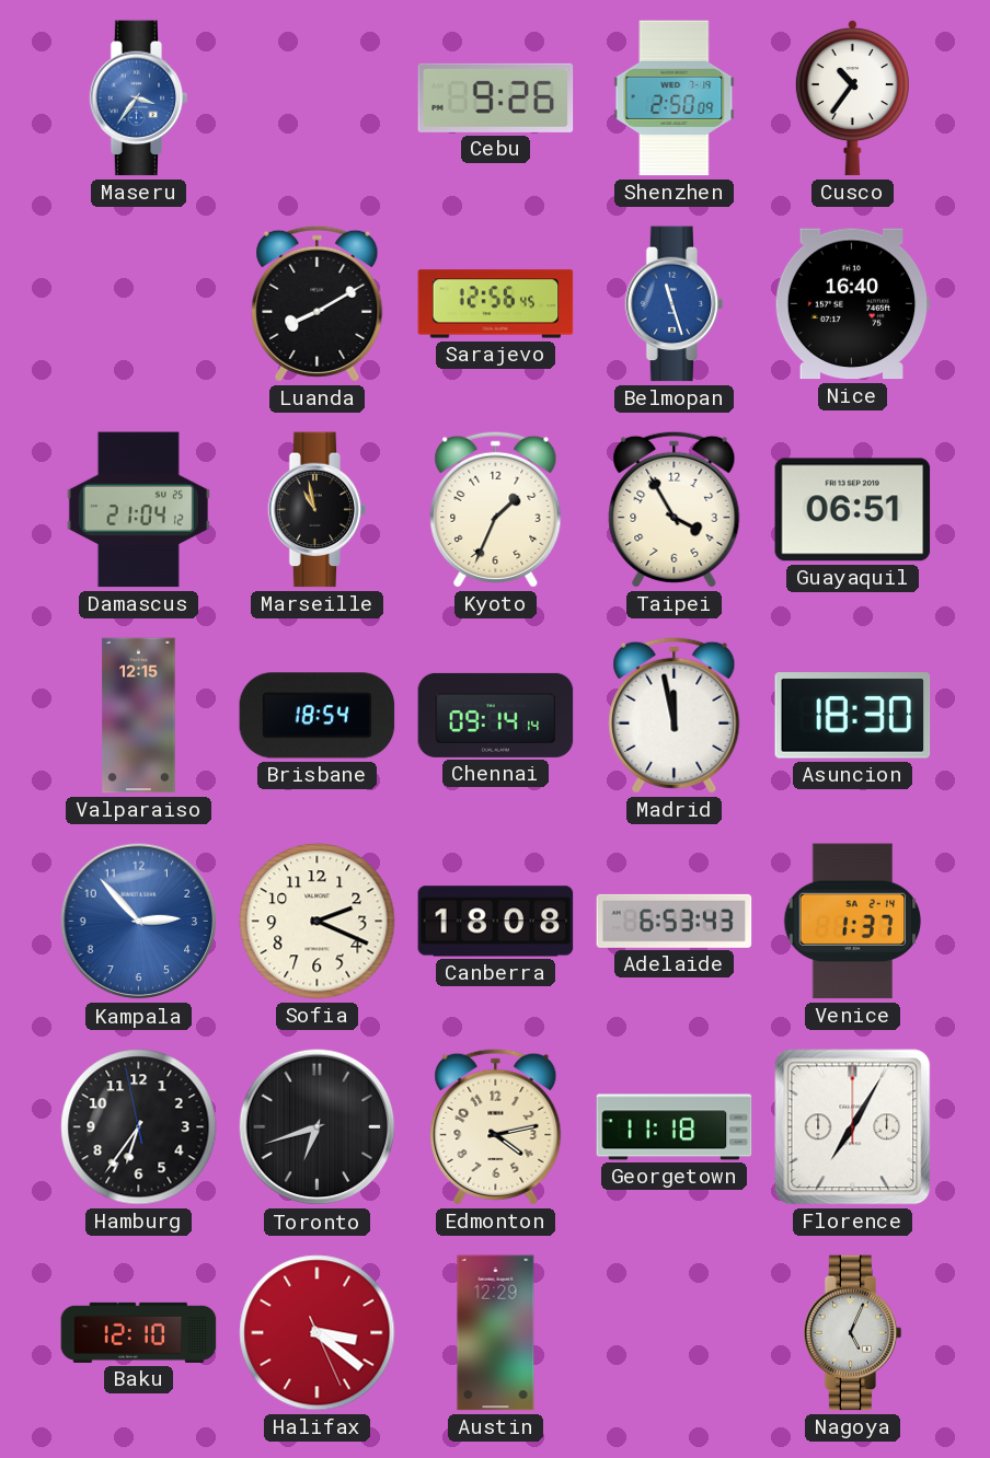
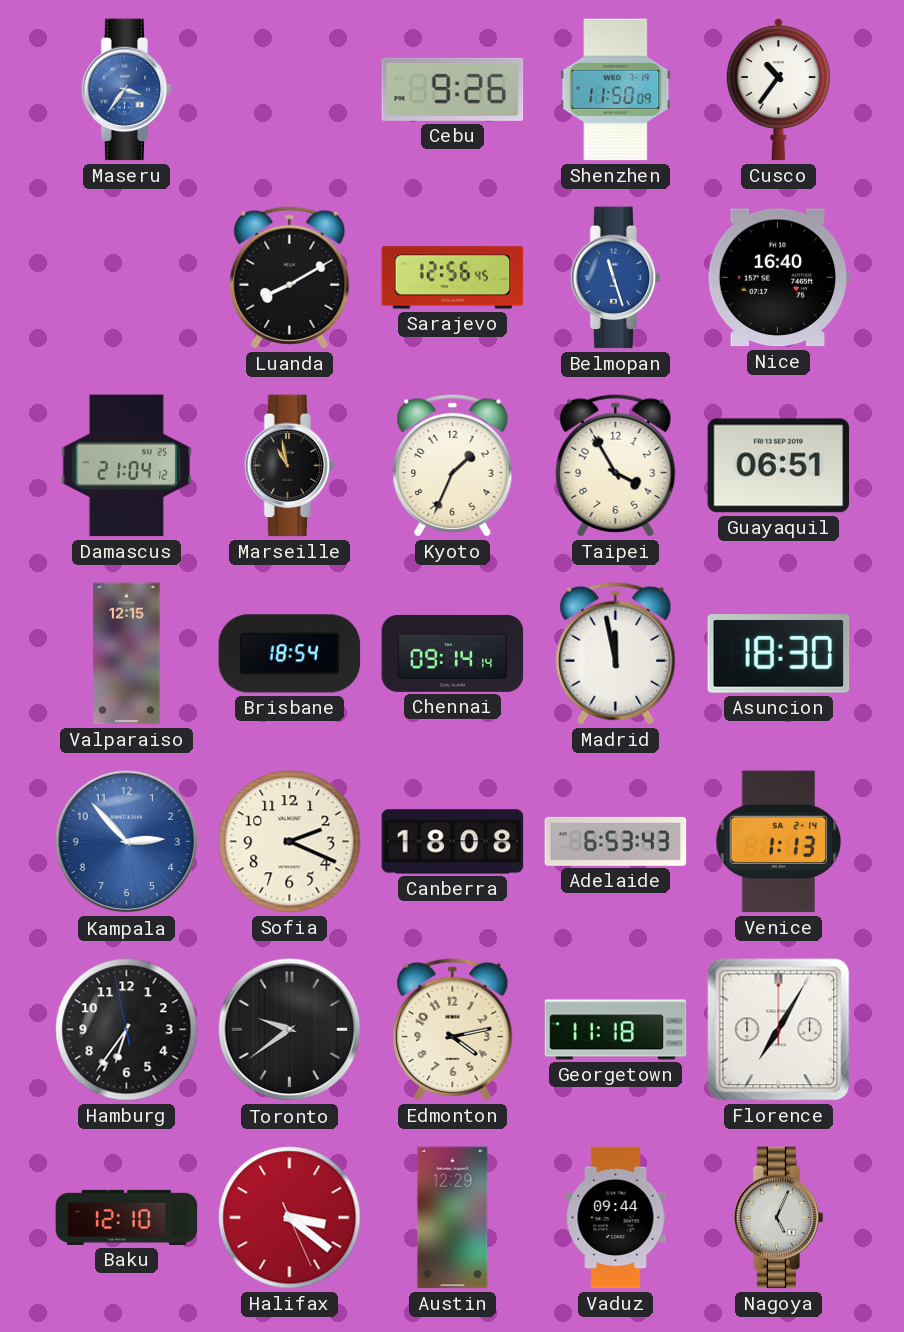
Shenzhen: 2:50 -> 11:50
Venice: 1:37 -> 1:13
Toronto: 6:42 -> 9:39
Vaduz: none -> 09:44
